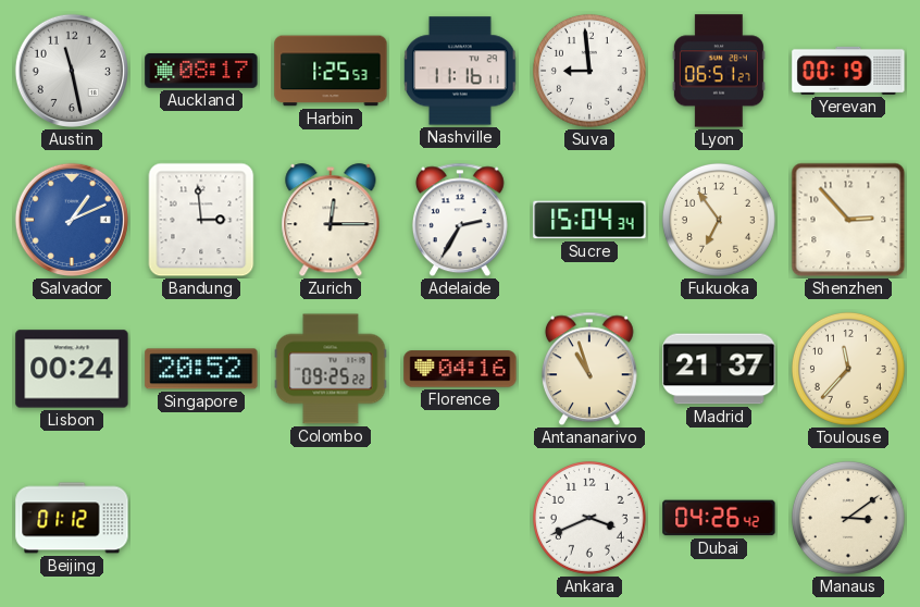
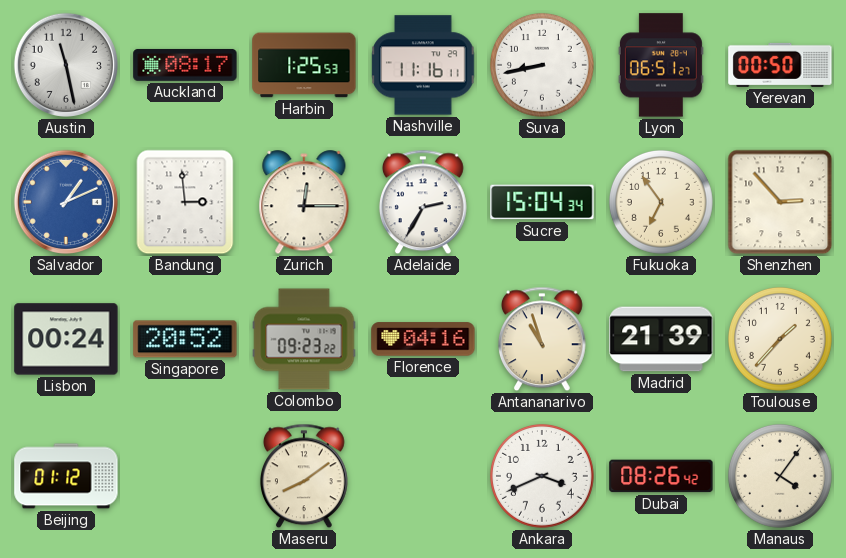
Suva: 8:59 -> 8:43
Yerevan: 00:19 -> 00:50
Colombo: 09:25 -> 09:23
Madrid: 21:37 -> 21:39
Toulouse: 11:37 -> 1:37
Maseru: none -> 8:09
Dubai: 04:26 -> 08:26
Manaus: 3:09 -> 4:06
